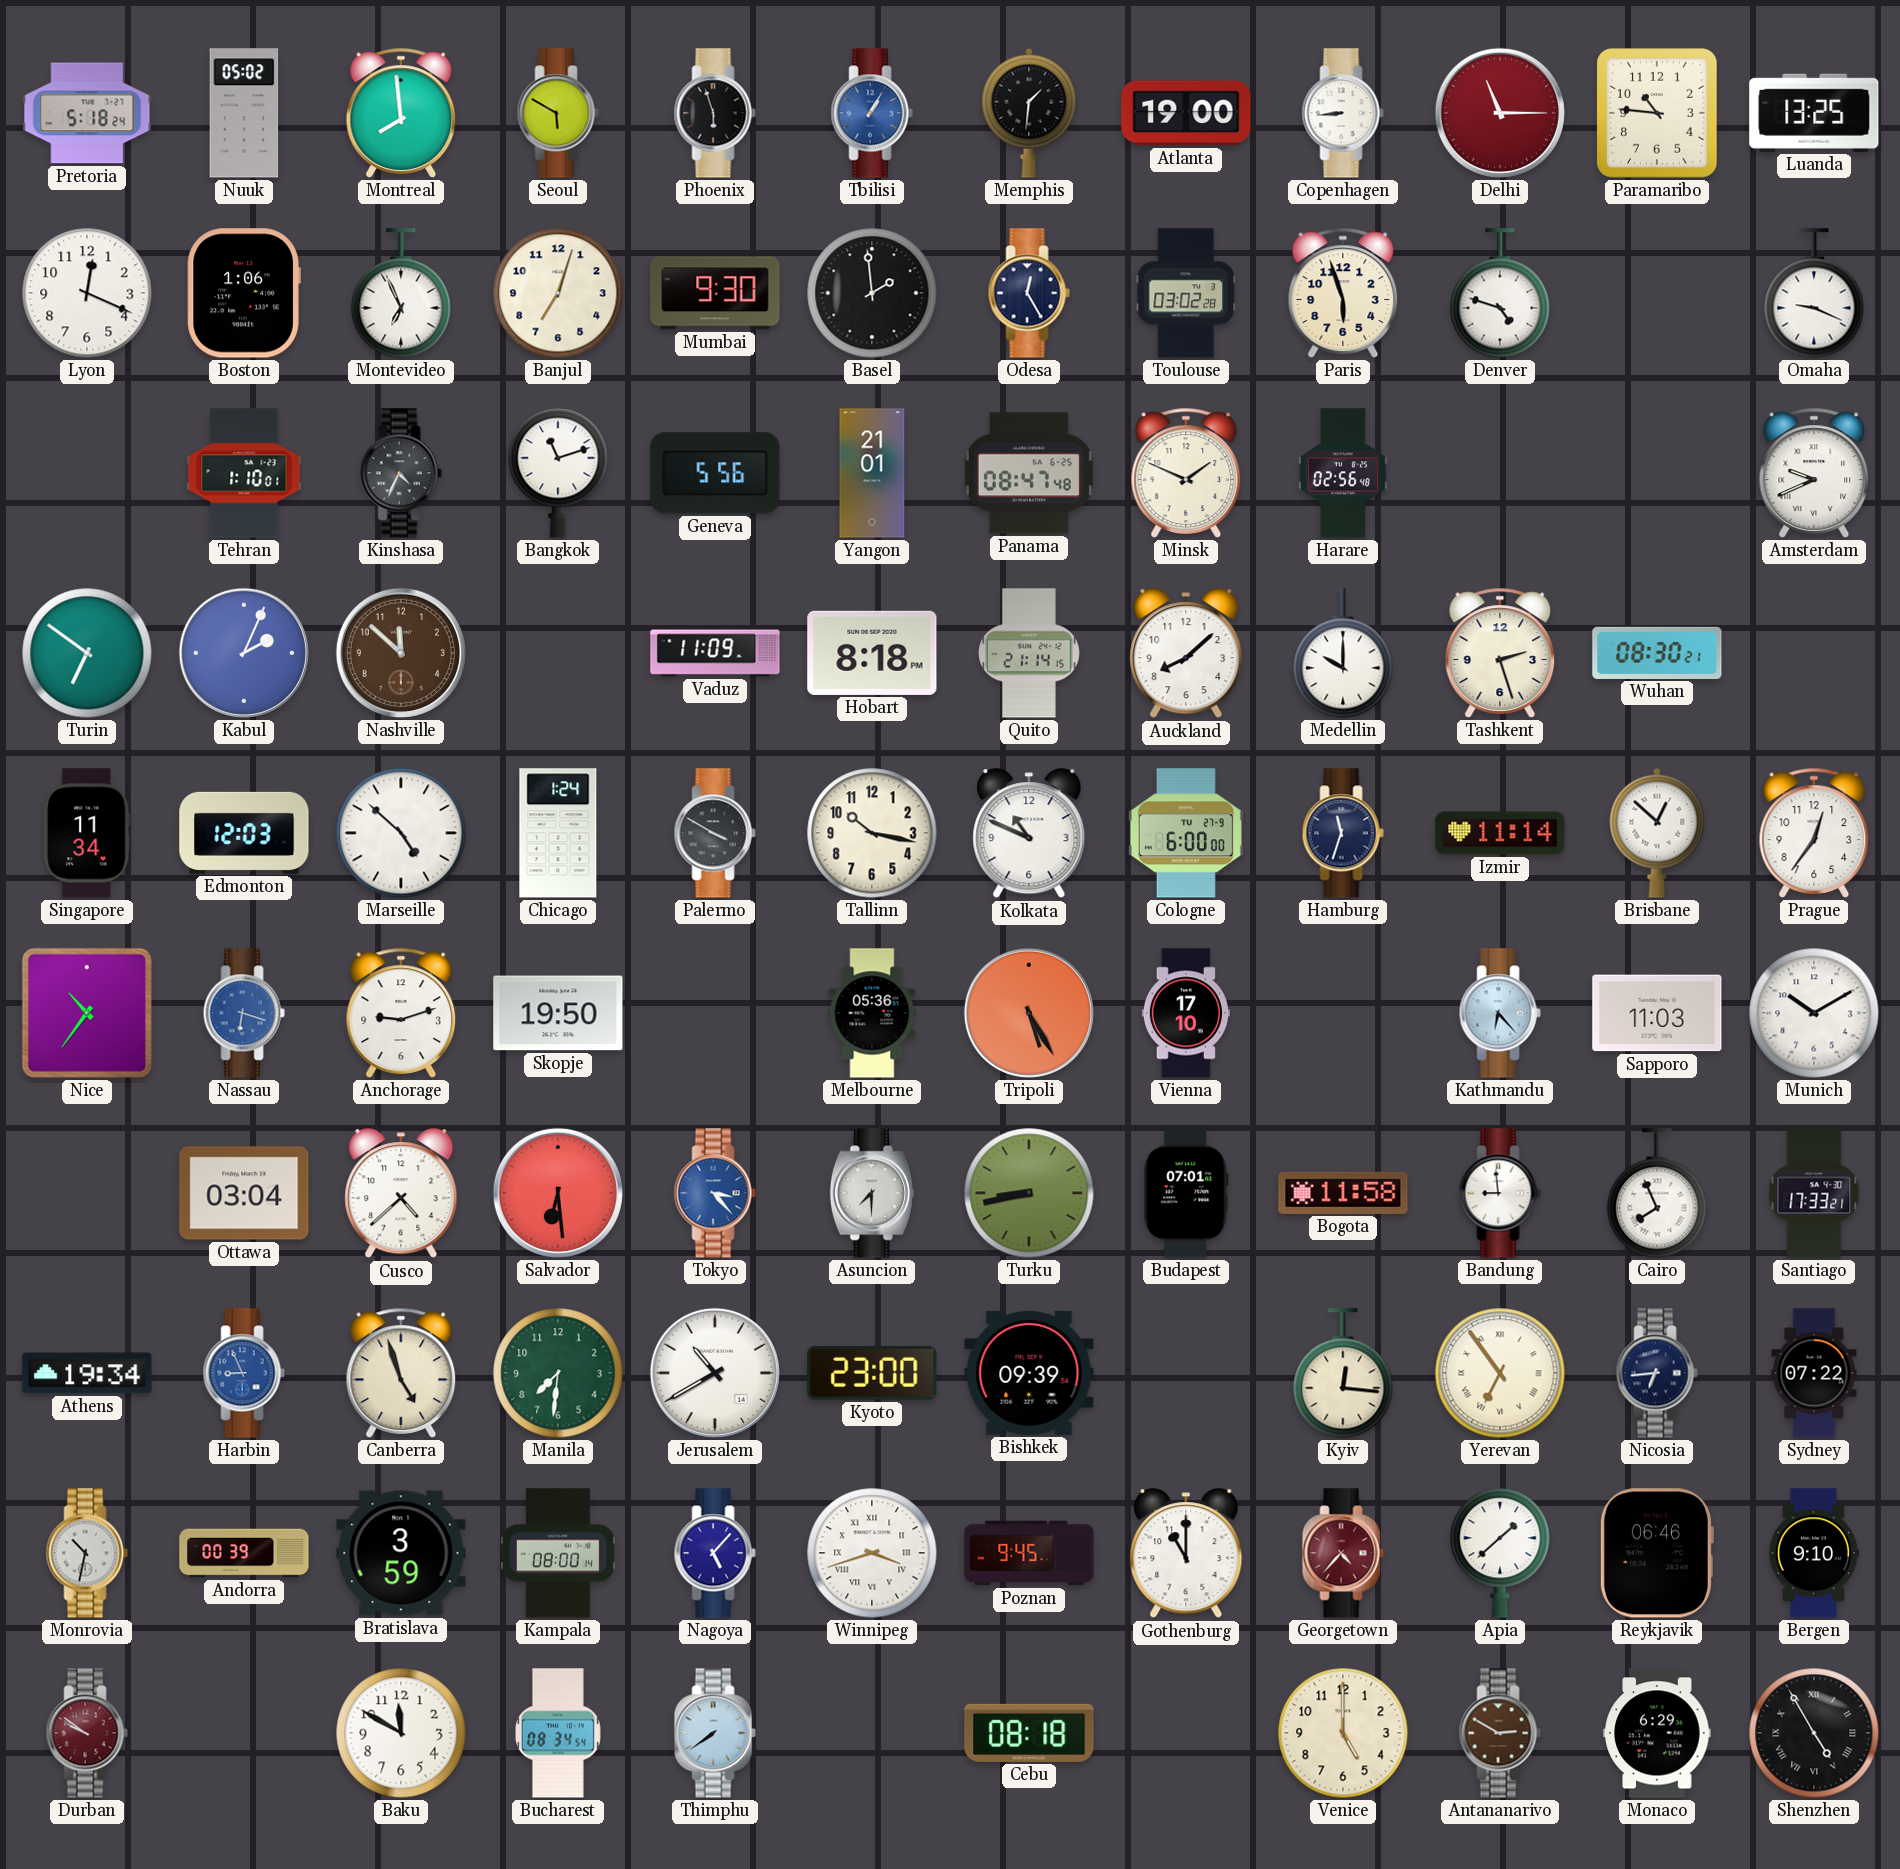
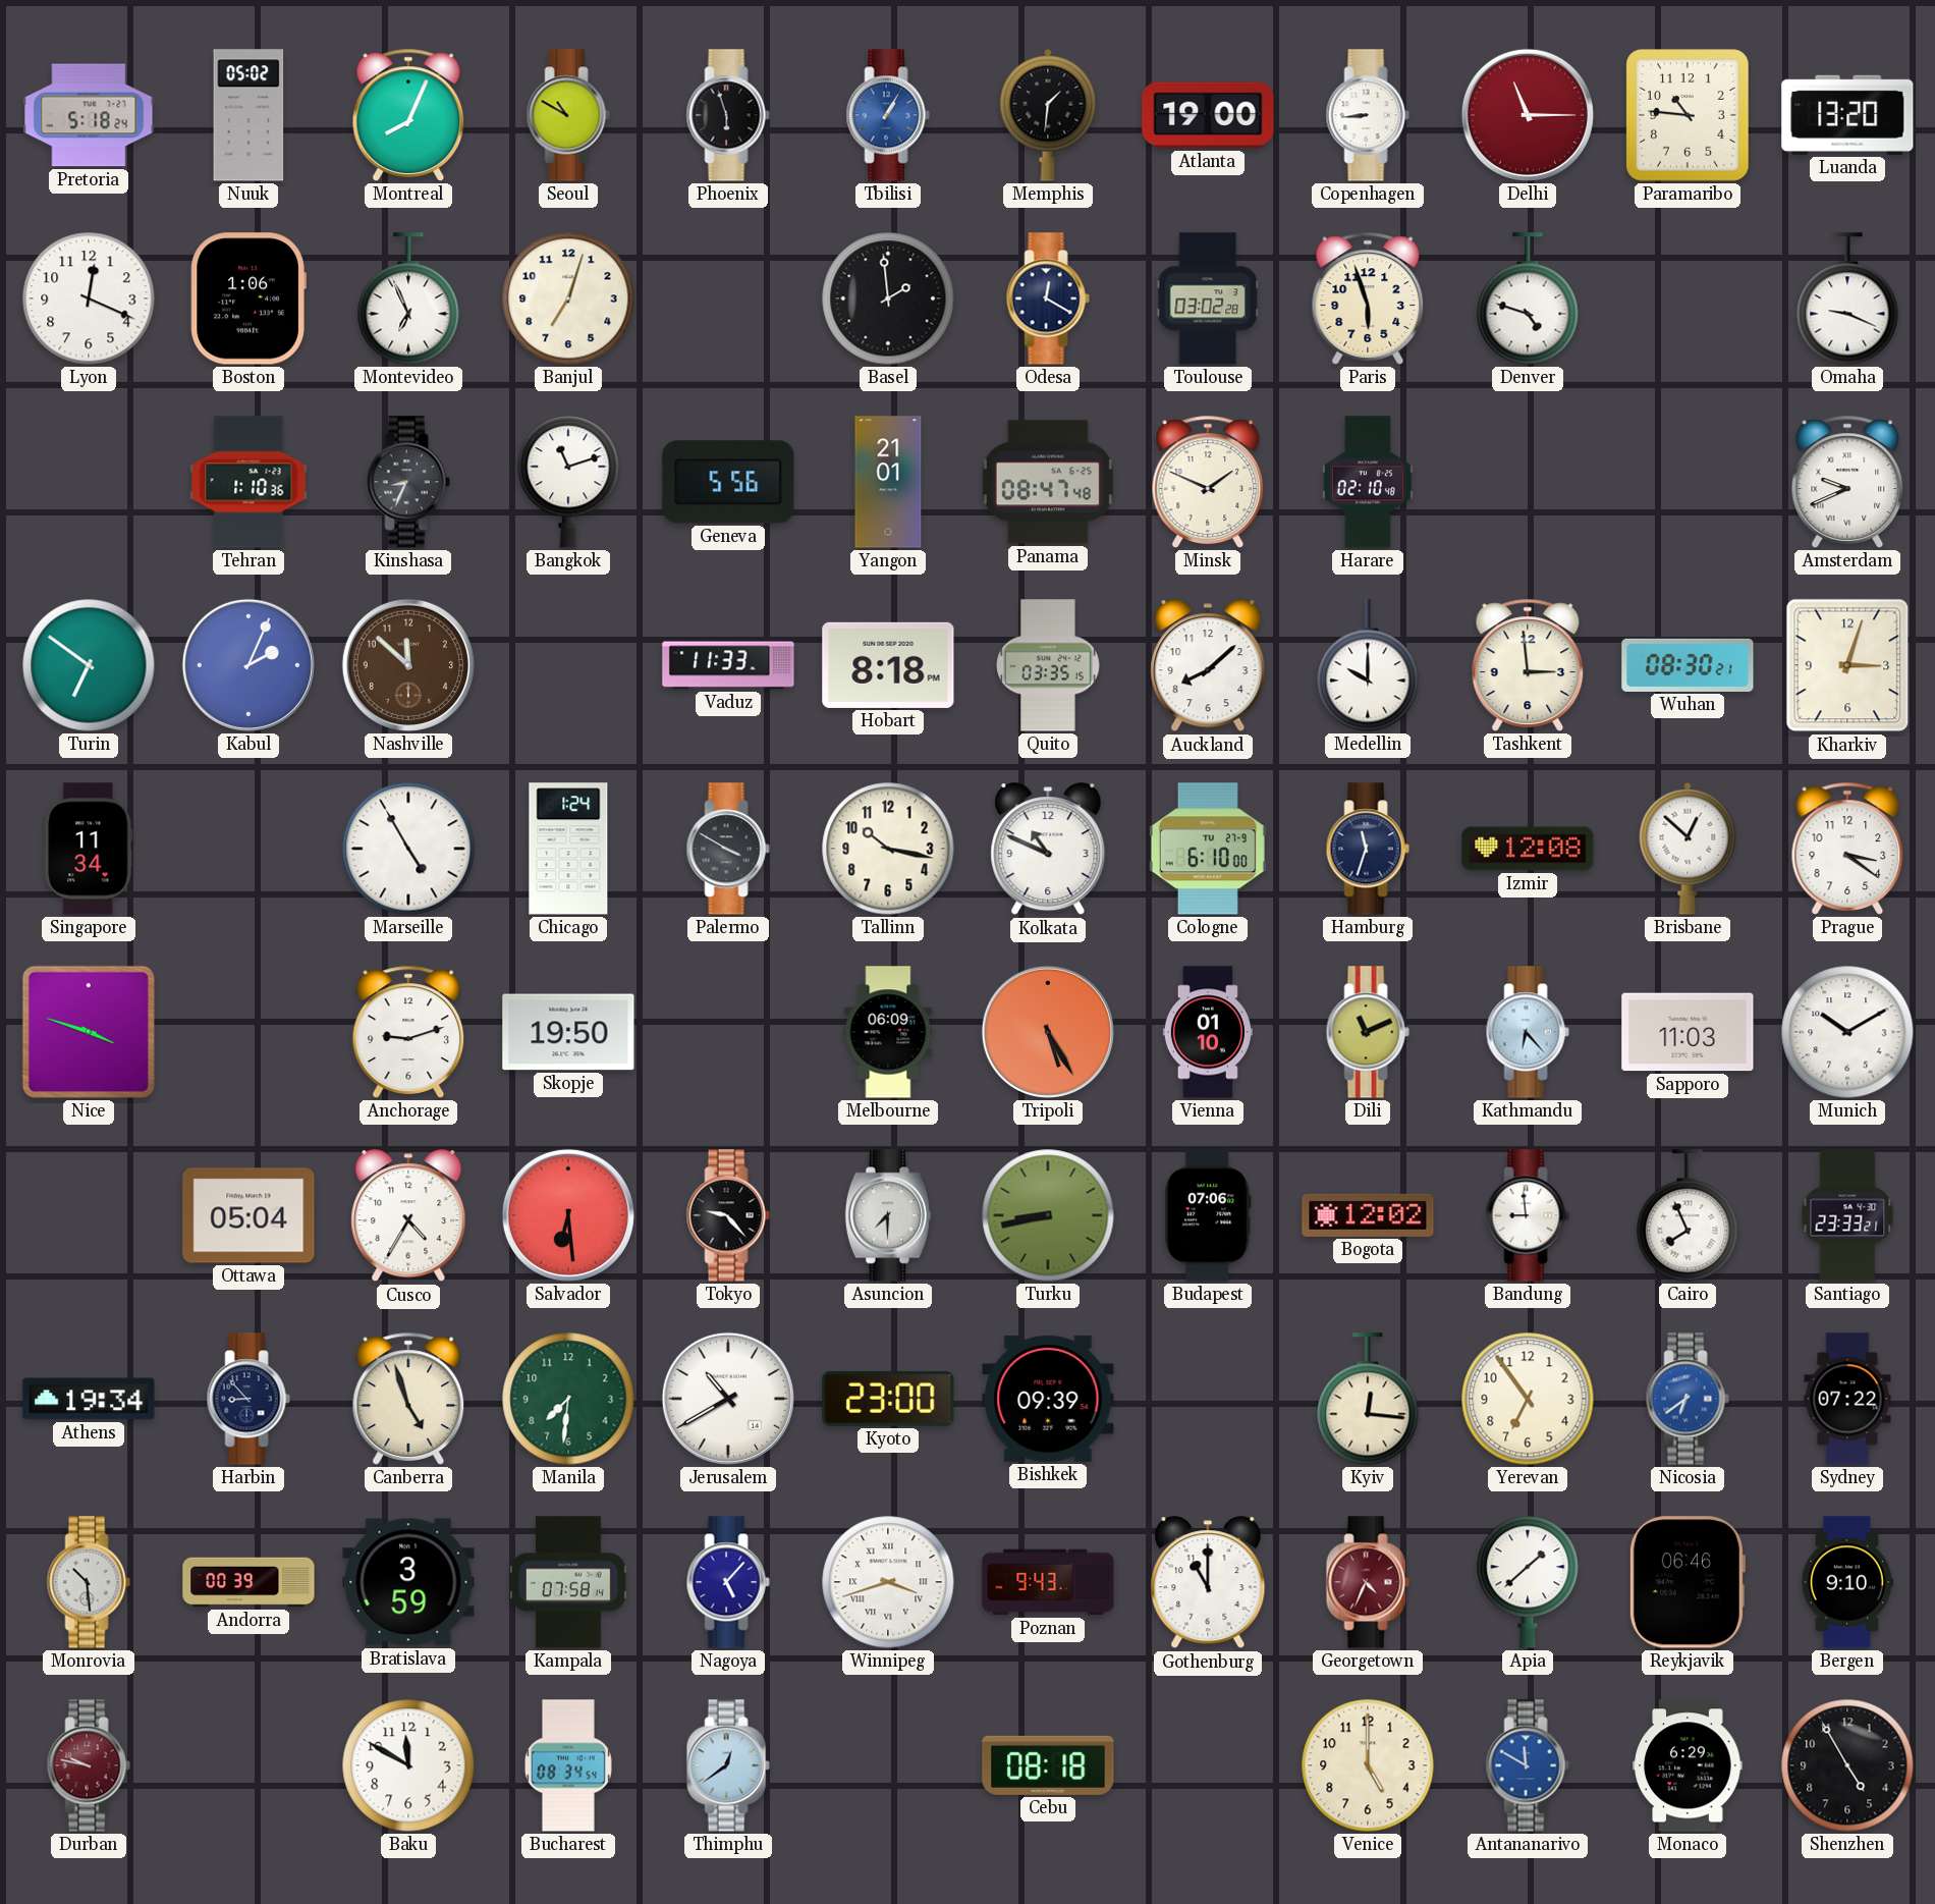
Montreal: 7:59 -> 8:04
Seoul: 5:50 -> 10:50
Luanda: 13:25 -> 13:20
Mumbai: 9:30 -> none
Odesa: 12:25 -> 12:20
Tehran: 1:10:01 -> 1:10:36
Kinshasa: 4:34 -> 8:34
Harare: 02:56 -> 02:10
Vaduz: 11:09 -> 11:33
Quito: 21:14 -> 03:35
Tashkent: 2:27 -> 2:59
Kharkiv: none -> 3:03
Edmonton: 12:03 -> none
Marseille: 4:52 -> 4:55
Cologne: 6:00 -> 6:10
Izmir: 11:14 -> 12:08
Prague: 12:36 -> 3:21
Nice: 10:36 -> 3:48
Nassau: 6:18 -> none
Melbourne: 05:36 -> 06:09
Vienna: 17:10 -> 01:10
Dili: none -> 11:11
Ottawa: 03:04 -> 05:04
Cusco: 4:38 -> 4:35
Tokyo: 3:23 -> 9:23
Tokyo dial: blue -> black
Budapest: 07:01 -> 07:06
Bogota: 11:58 -> 12:02
Santiago: 17:33 -> 23:33
Harbin: 8:56 -> 8:53
Harbin dial: blue -> navy
Yerevan numerals: Roman -> Arabic
Nicosia: 6:44 -> 6:39
Nicosia dial: navy -> blue
Monrovia: 10:32 -> 10:29
Kampala: 08:00 -> 07:58
Poznan: 9:45 -> 9:43
Georgetown: 4:37 -> 4:34
Durban: 9:51 -> 9:47
Thimphu: 7:39 -> 12:39
Antananarivo: 2:50 -> 11:50
Antananarivo dial: brown -> blue
Shenzhen numerals: Roman -> Arabic
